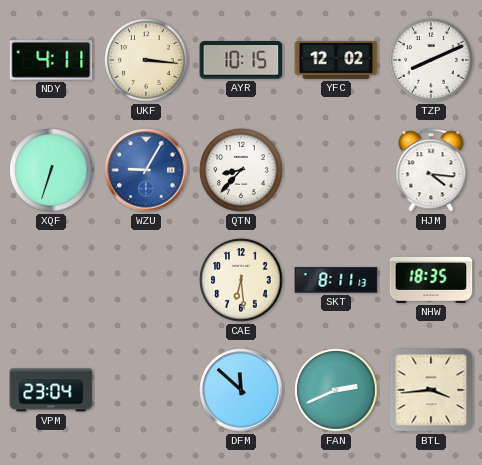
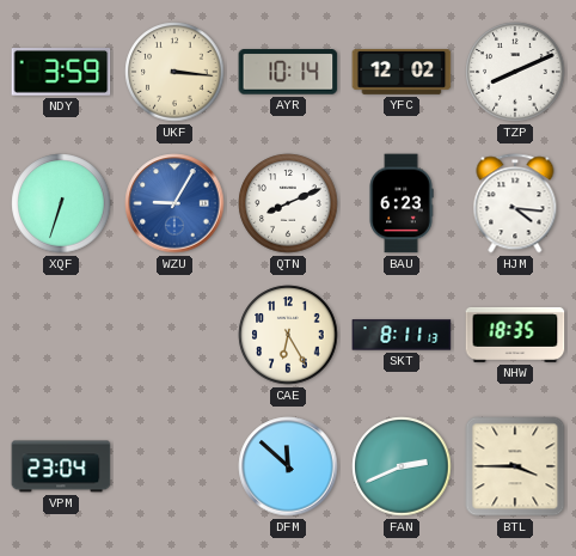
NDY: 4:11 -> 3:59
AYR: 10:15 -> 10:14
QTN: 8:37 -> 8:11
BAU: none -> 6:23
CAE: 6:29 -> 6:25
BTL: 3:44 -> 3:45
